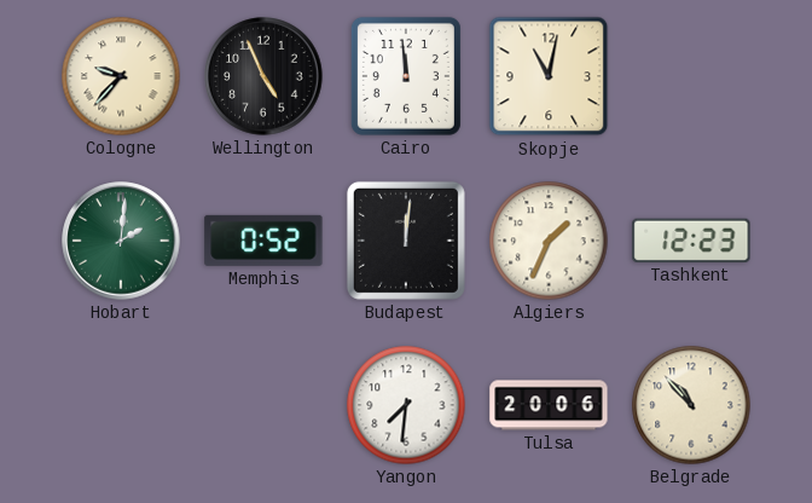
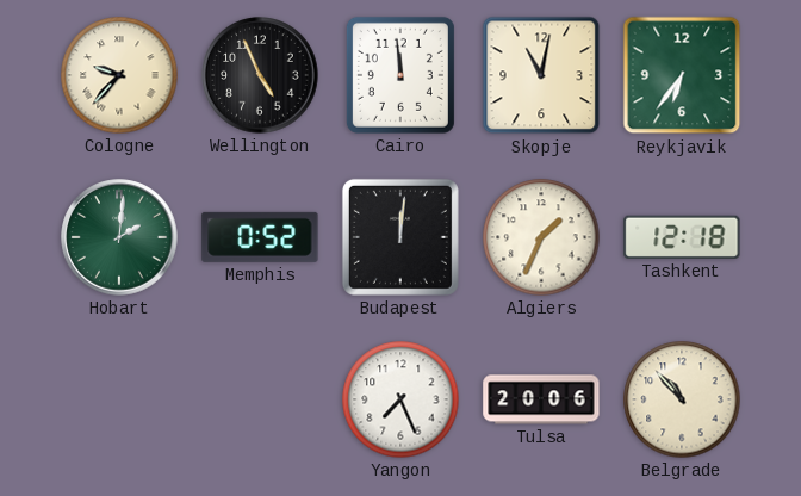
Reykjavik: none -> 6:36
Tashkent: 12:23 -> 12:18
Yangon: 7:31 -> 7:26
